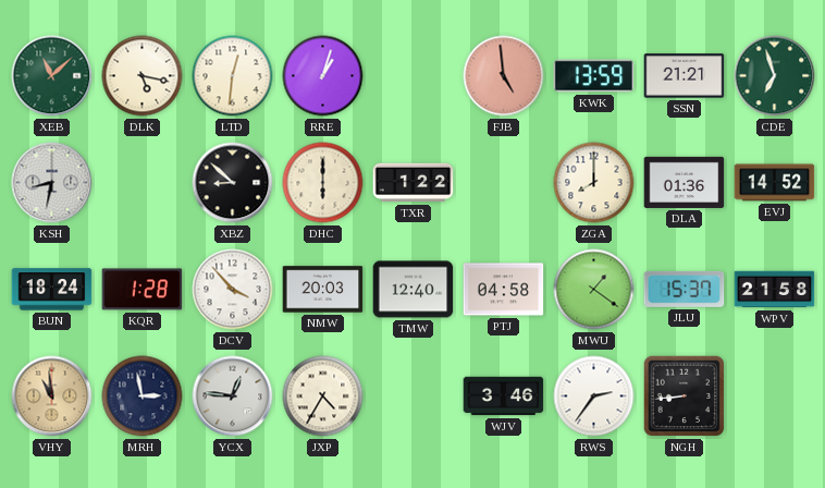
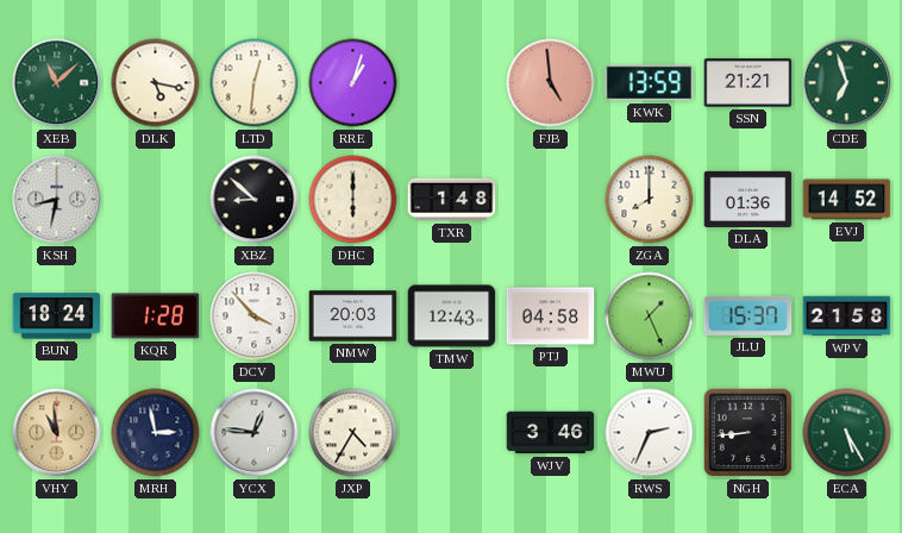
TXR: 1:22 -> 1:48
TMW: 12:40 -> 12:43
MWU: 1:21 -> 1:26
RWS: 2:36 -> 2:34
ECA: none -> 5:25
